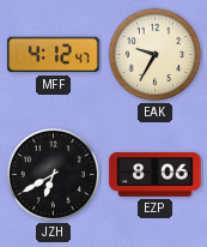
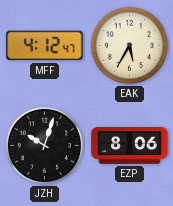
EAK: 9:35 -> 5:35
JZH: 6:40 -> 10:03
